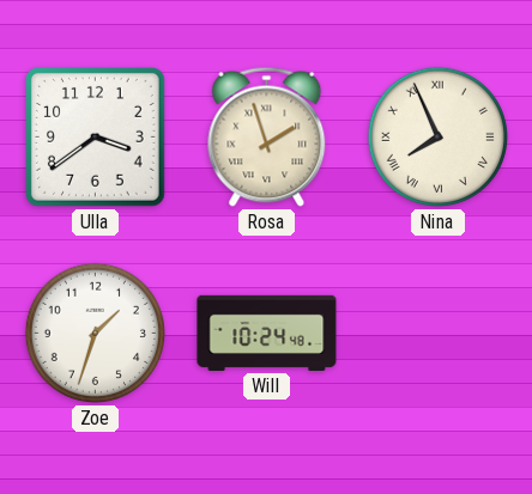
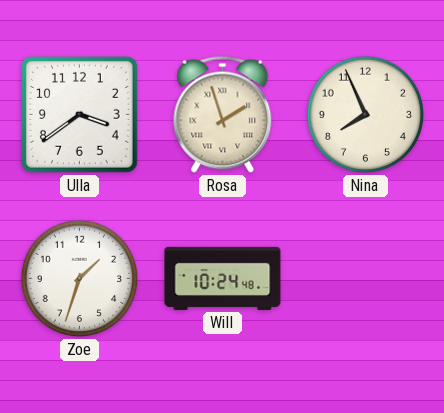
Nina numerals: Roman -> Arabic
